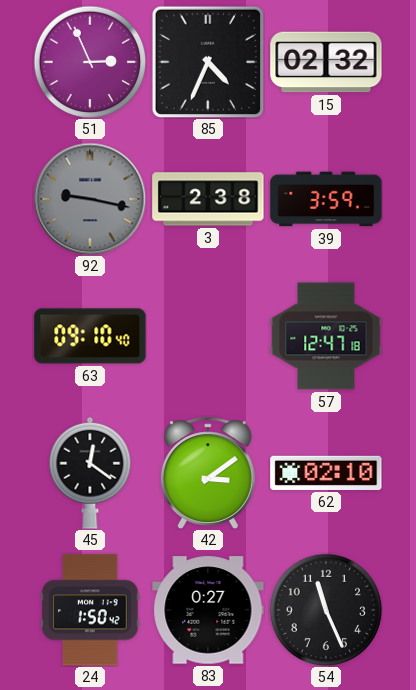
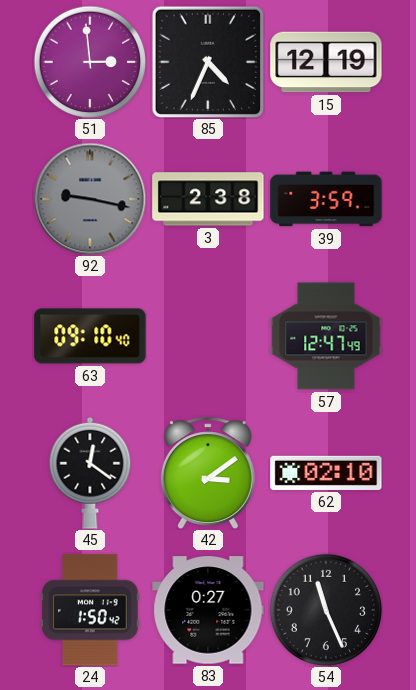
51: 2:56 -> 2:59
15: 02:32 -> 12:19
57: 12:47:18 -> 12:47:49
